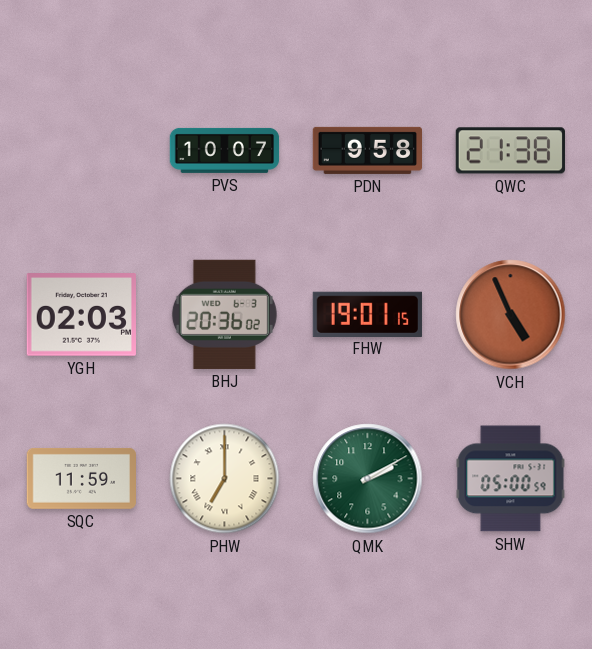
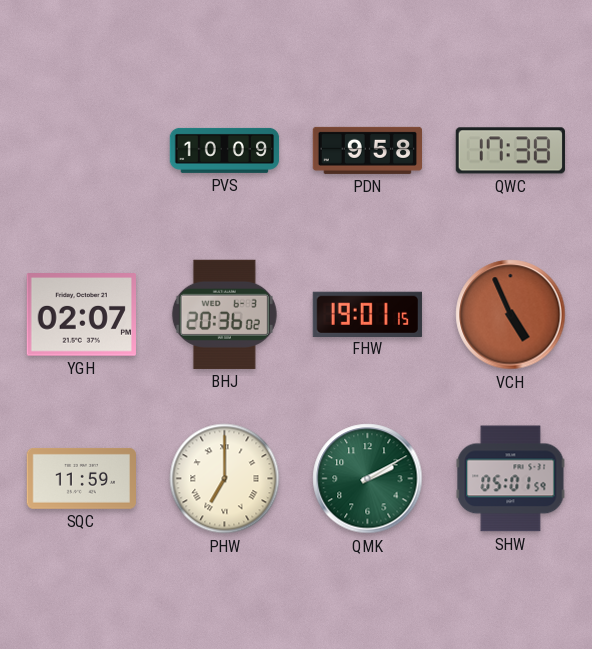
PVS: 10:07 -> 10:09
QWC: 21:38 -> 17:38
YGH: 02:03 -> 02:07
SHW: 05:00 -> 05:01
